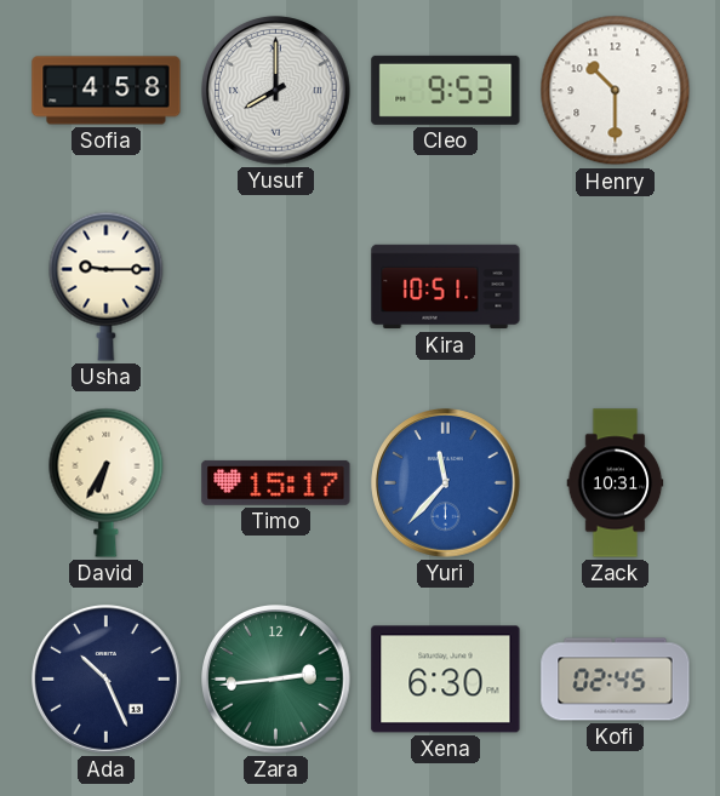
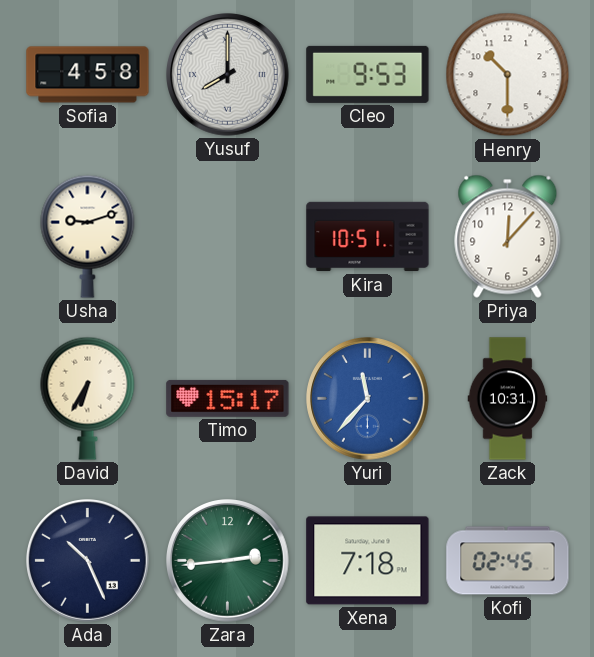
Usha: 9:15 -> 9:12
Priya: none -> 12:07
Xena: 6:30 -> 7:18
